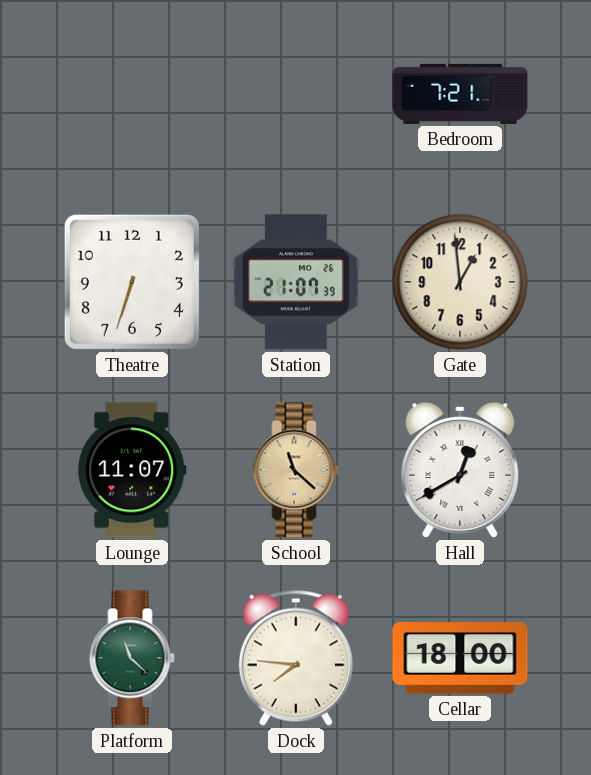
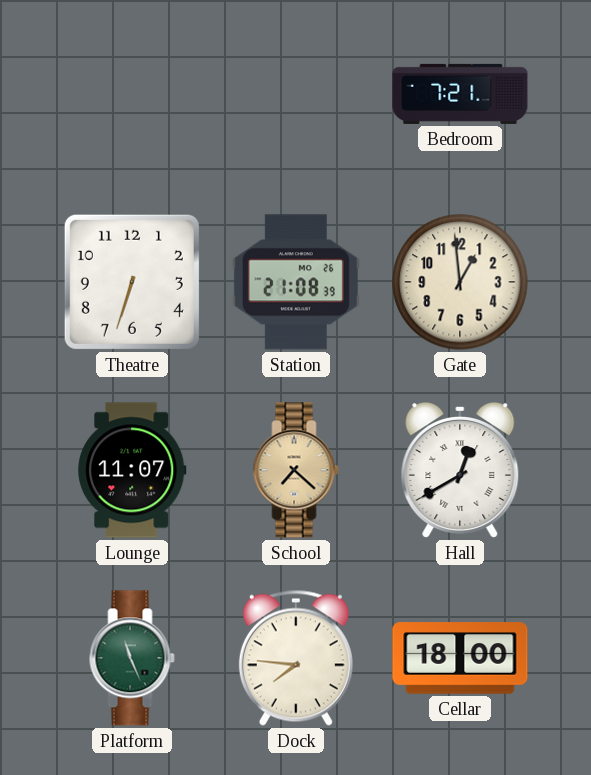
Station: 21:07 -> 21:08
School: 11:22 -> 7:22
Platform: 11:22 -> 11:26
